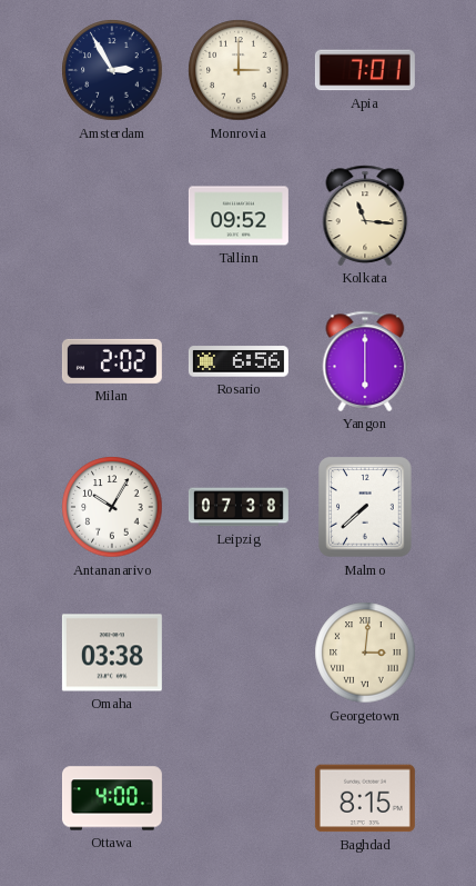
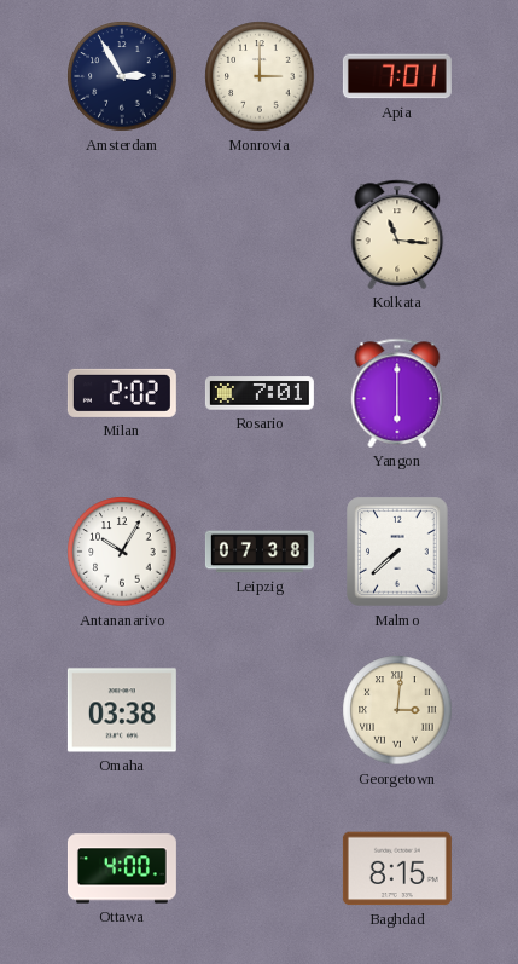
Tallinn: 09:52 -> none
Rosario: 6:56 -> 7:01
